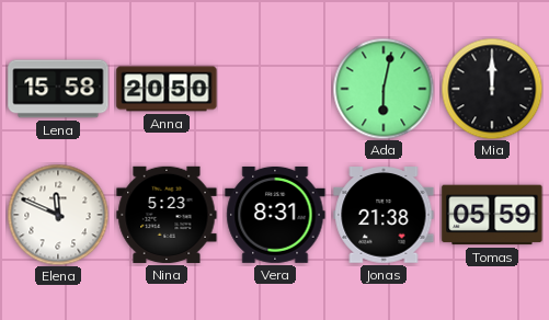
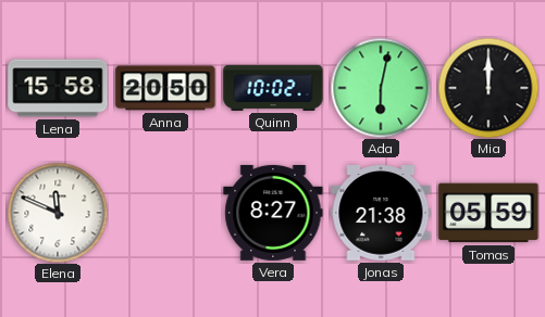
Quinn: none -> 10:02
Nina: 5:23 -> none
Vera: 8:31 -> 8:27
